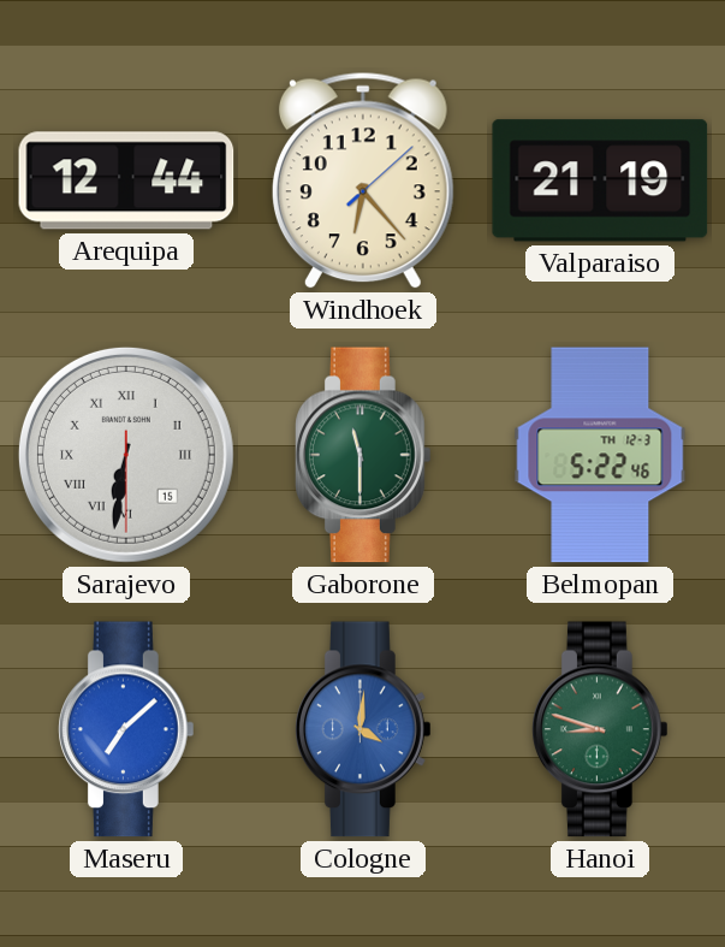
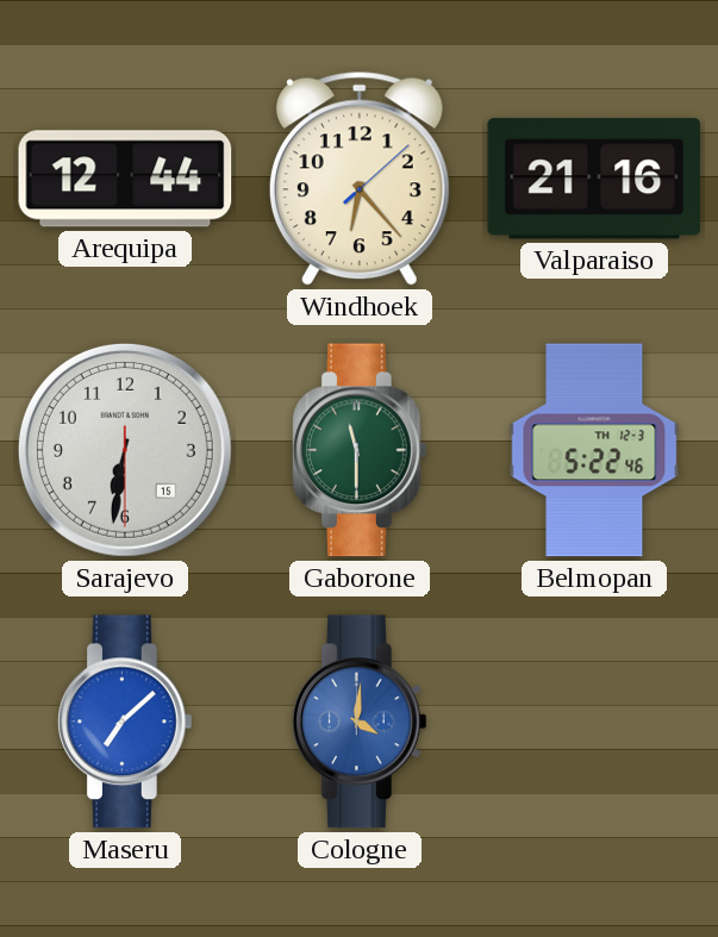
Valparaiso: 21:19 -> 21:16
Sarajevo numerals: Roman -> Arabic
Hanoi: 8:48 -> none
